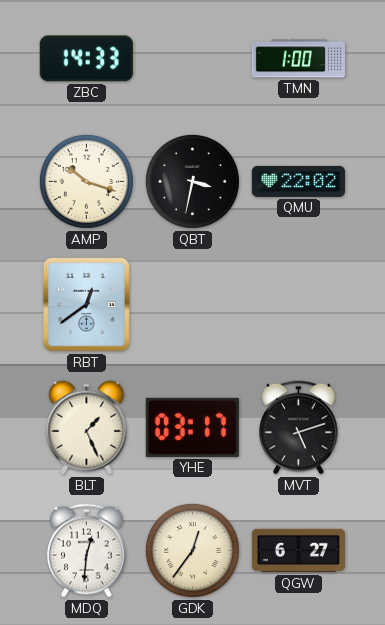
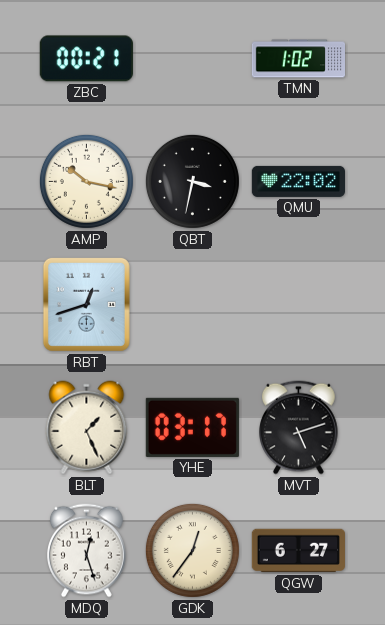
ZBC: 14:33 -> 00:21
TMN: 1:00 -> 1:02
AMP: 10:18 -> 10:17
RBT: 12:39 -> 12:42
MDQ: 12:31 -> 12:27
